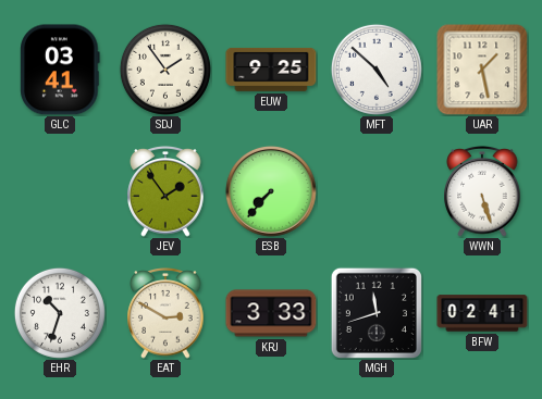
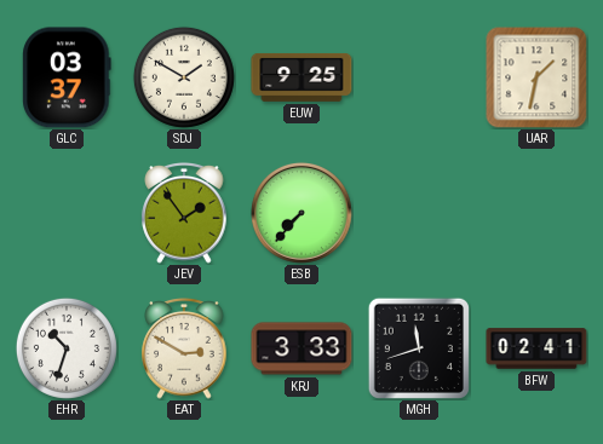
GLC: 03:41 -> 03:37
SDJ: 1:54 -> 1:50
MFT: 4:52 -> none
UAR: 1:28 -> 1:32
WWN: 5:27 -> none
